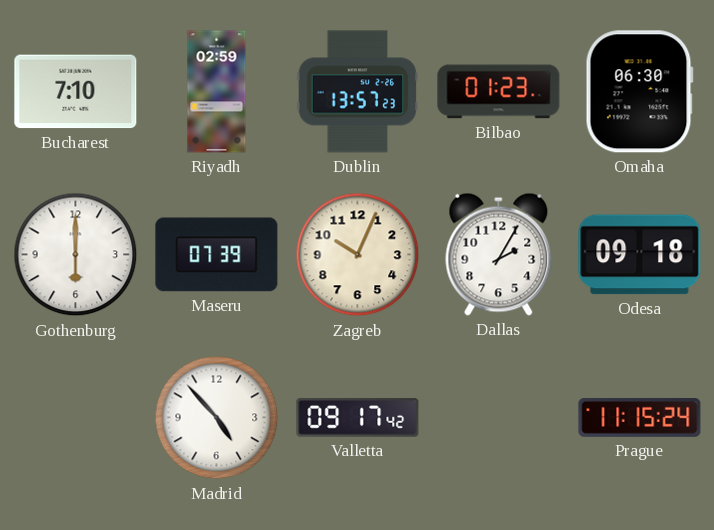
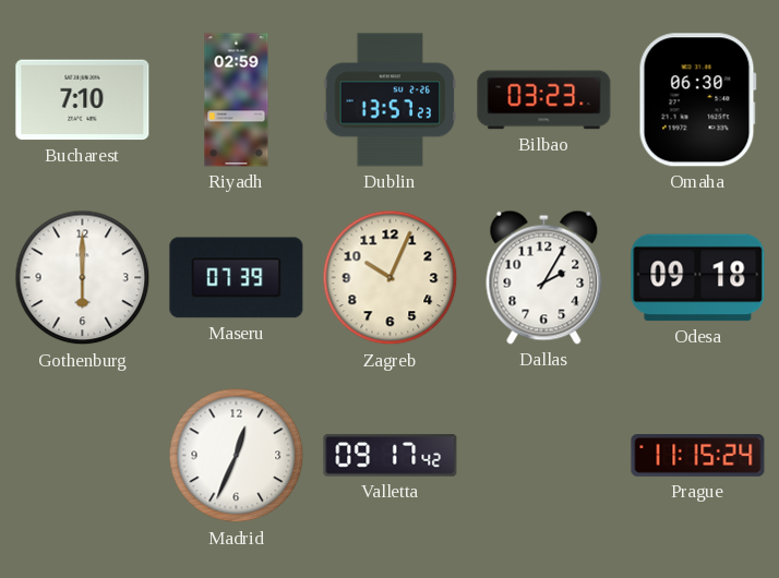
Bilbao: 01:23 -> 03:23
Madrid: 4:53 -> 12:34
